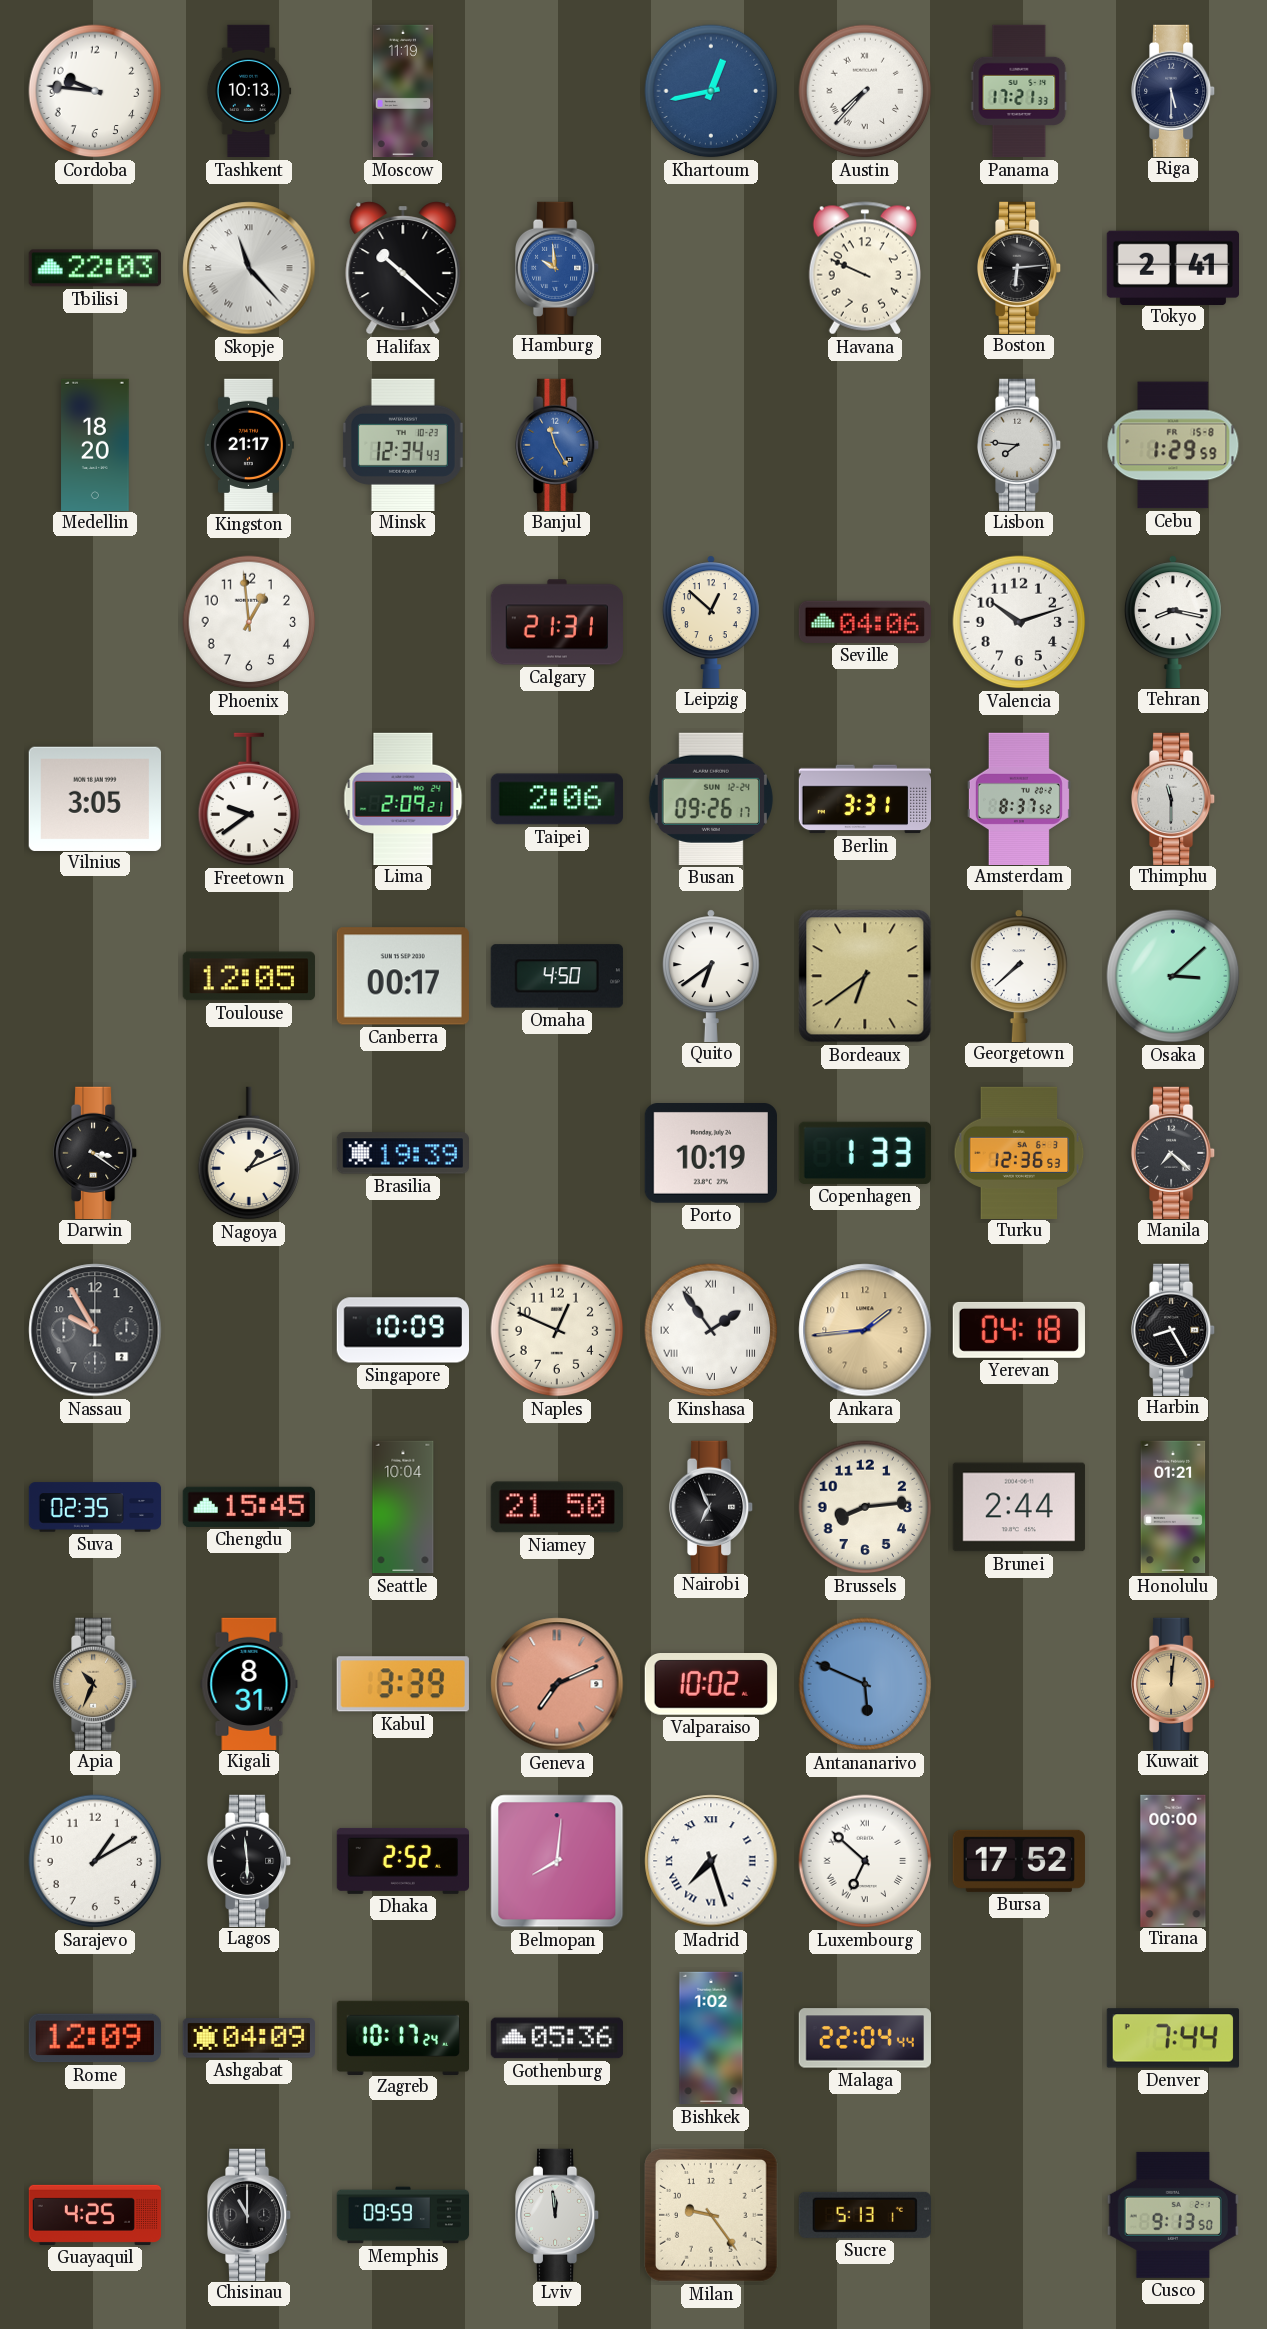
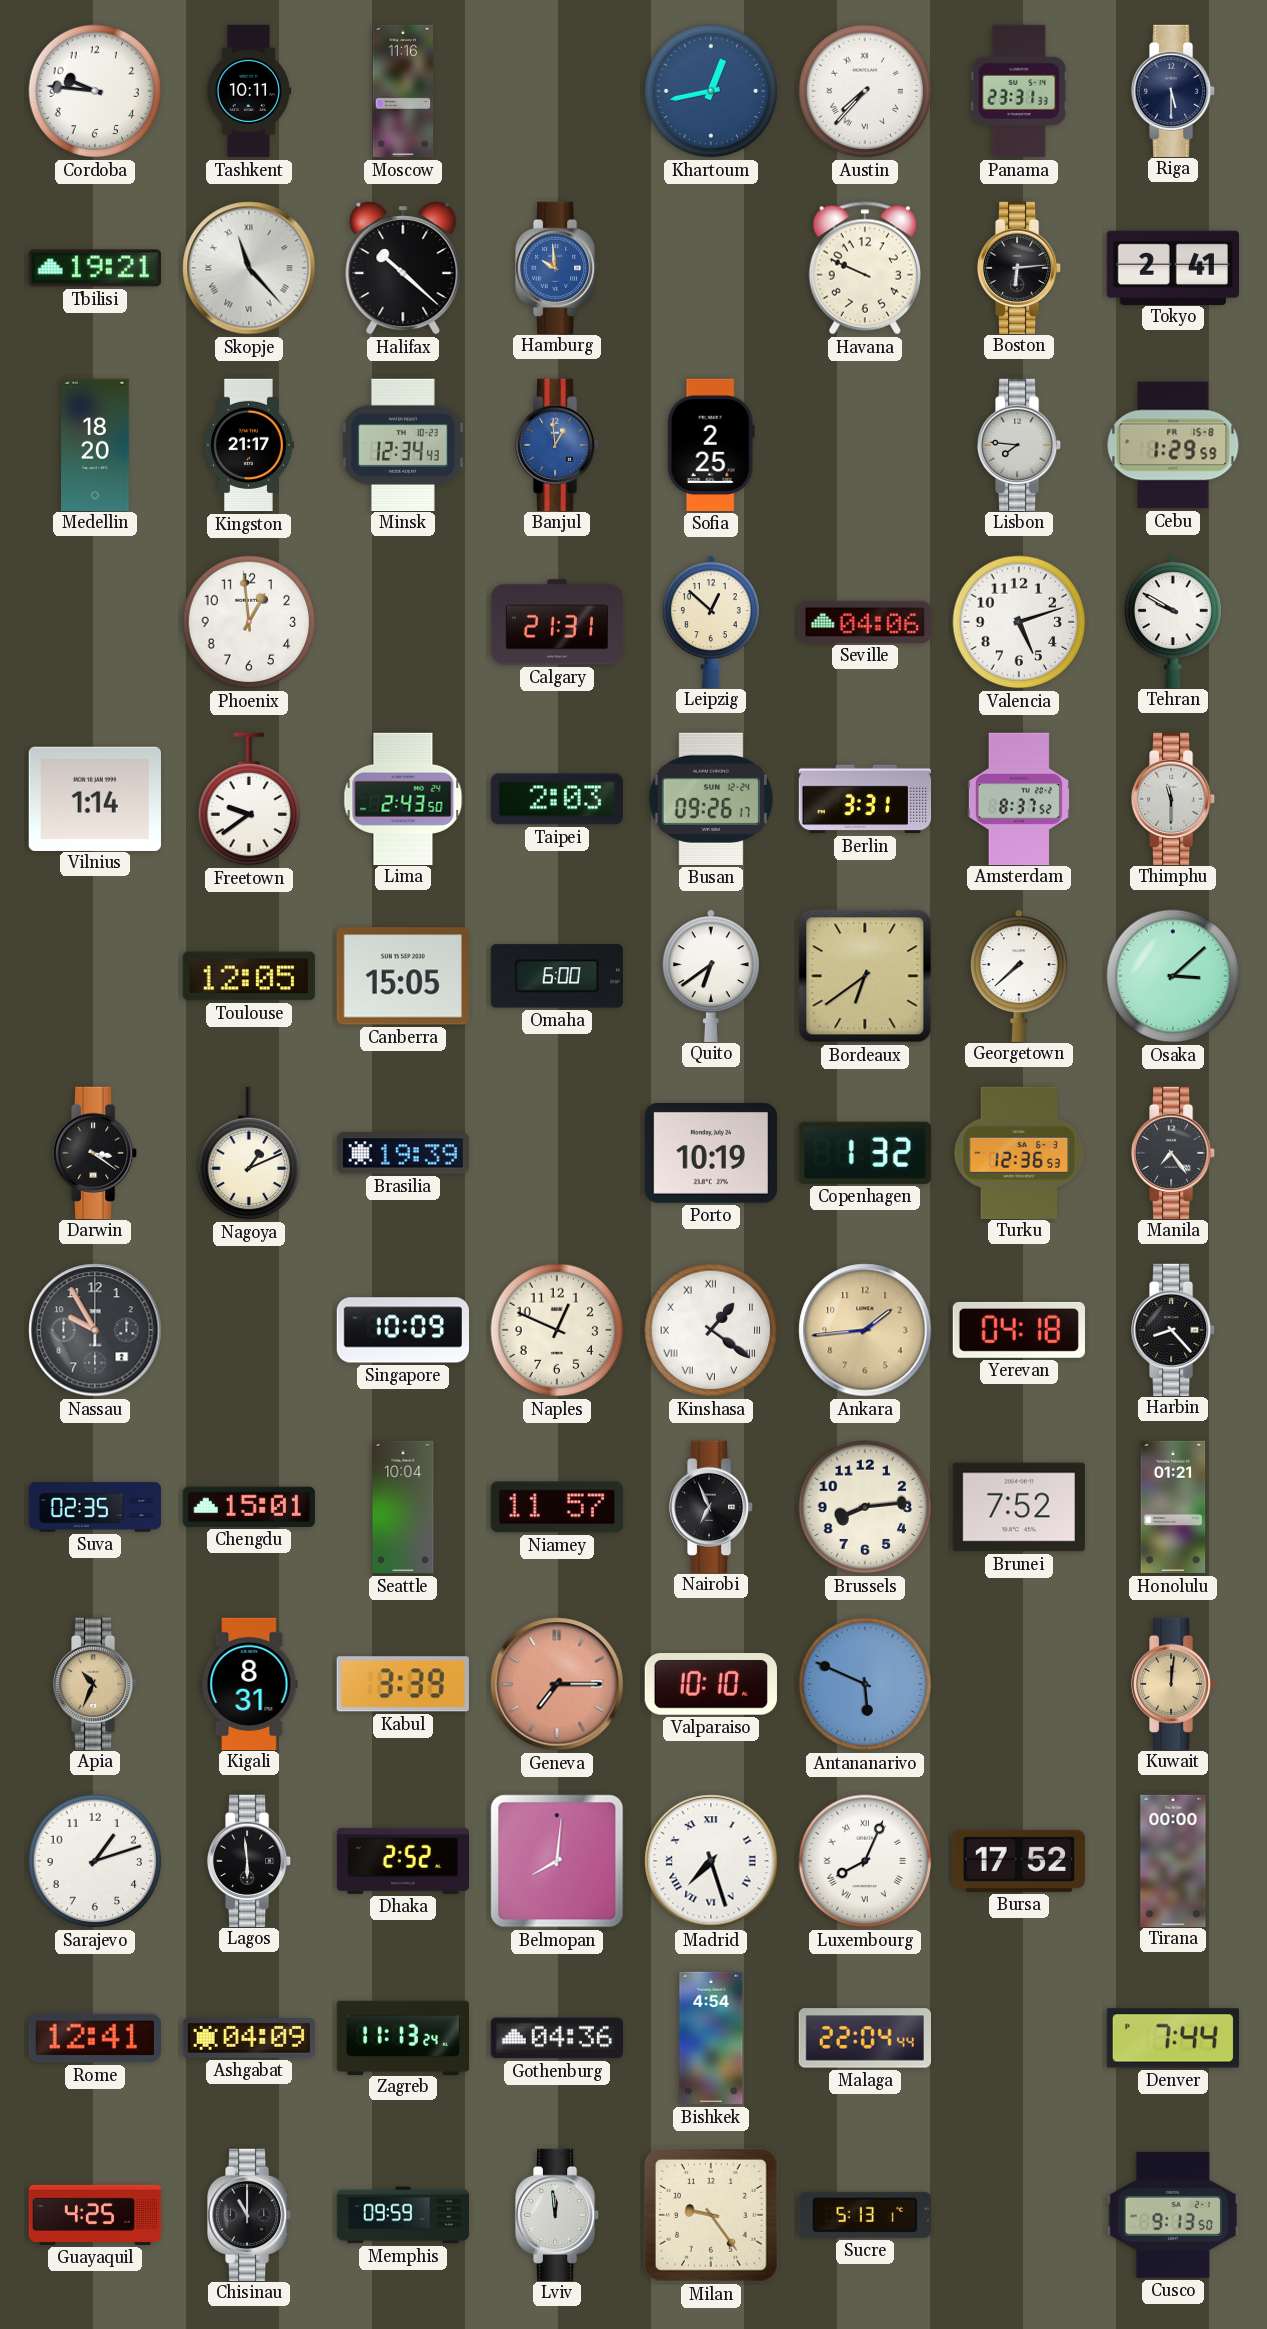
Tashkent: 10:13 -> 10:11
Moscow: 11:19 -> 11:16
Panama: 17:21 -> 23:31
Tbilisi: 22:03 -> 19:21
Banjul: 11:25 -> 12:59
Sofia: none -> 2:25
Valencia: 10:12 -> 5:12
Tehran: 8:17 -> 9:50
Vilnius: 3:05 -> 1:14
Lima: 2:09 -> 2:43
Taipei: 2:06 -> 2:03
Canberra: 00:17 -> 15:05
Omaha: 4:50 -> 6:00
Copenhagen: 1:33 -> 1:32
Manila: 7:22 -> 7:24
Kinshasa: 1:54 -> 1:21
Harbin: 8:25 -> 8:23
Chengdu: 15:45 -> 15:01
Niamey: 21:50 -> 11:57
Brunei: 2:44 -> 7:52
Geneva: 7:11 -> 7:15
Valparaiso: 10:02 -> 10:10
Sarajevo: 1:10 -> 1:12
Luxembourg: 6:52 -> 8:04
Rome: 12:09 -> 12:41
Zagreb: 10:17 -> 11:13
Gothenburg: 05:36 -> 04:36
Bishkek: 1:02 -> 4:54
